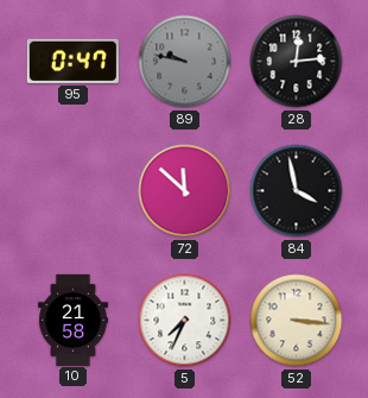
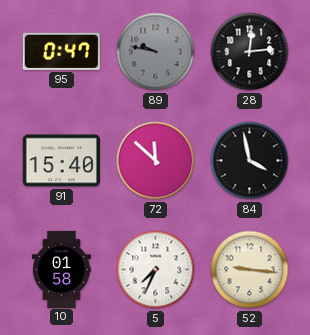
91: none -> 15:40
10: 21:58 -> 01:58
52: 3:16 -> 9:16
